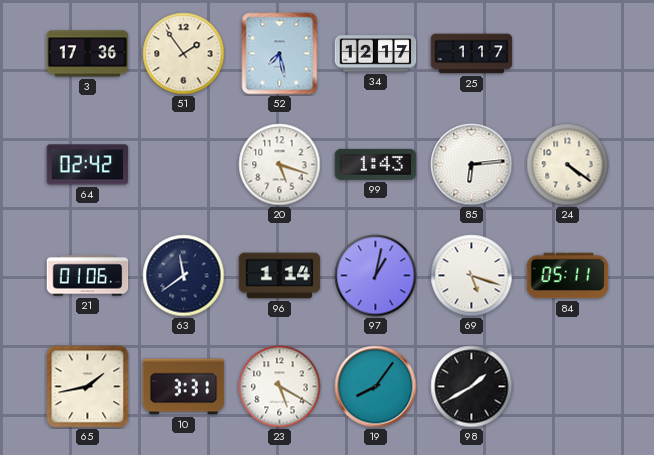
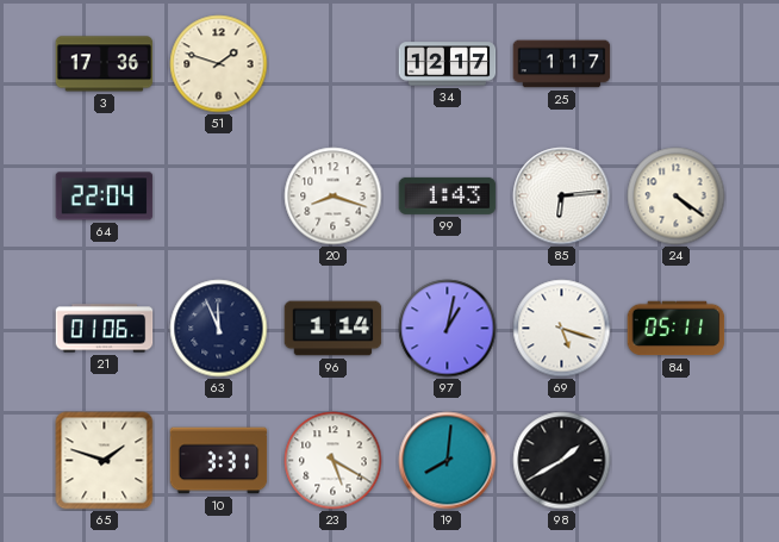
51: 1:54 -> 1:48
52: 7:28 -> none
64: 02:42 -> 22:04
20: 5:18 -> 8:18
63: 11:39 -> 11:56
65: 1:43 -> 1:48
19: 8:06 -> 8:01
